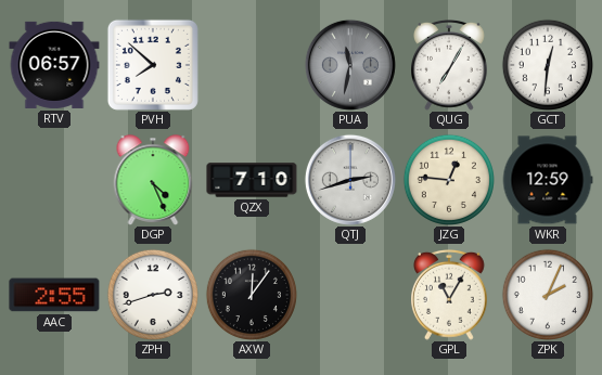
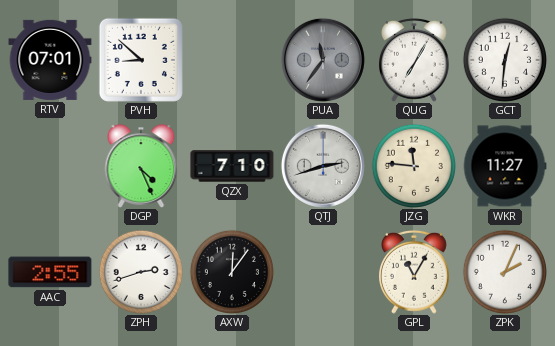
RTV: 06:57 -> 07:01
PVH: 7:52 -> 8:52
PUA: 11:32 -> 11:36
JZG: 12:46 -> 11:46
WKR: 12:59 -> 11:27
